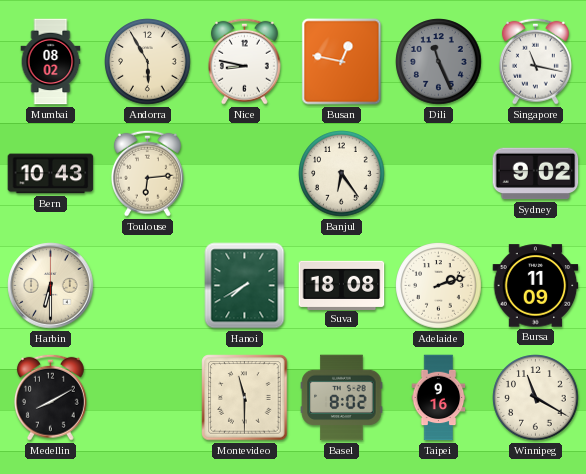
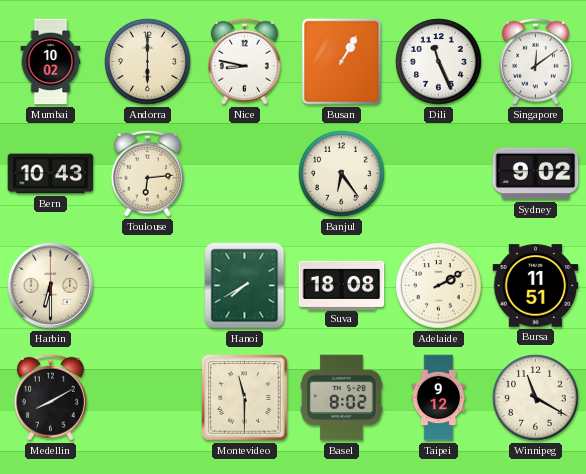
Mumbai: 08:02 -> 10:02
Andorra: 5:55 -> 6:00
Busan: 12:47 -> 1:05
Dili dial: grey -> white
Singapore: 11:17 -> 12:09
Adelaide: 2:12 -> 2:10
Bursa: 11:09 -> 11:51
Taipei: 9:16 -> 9:12
